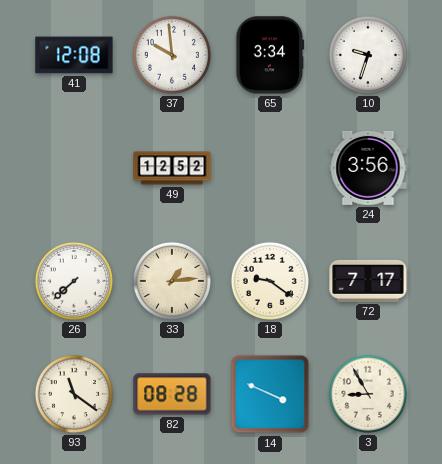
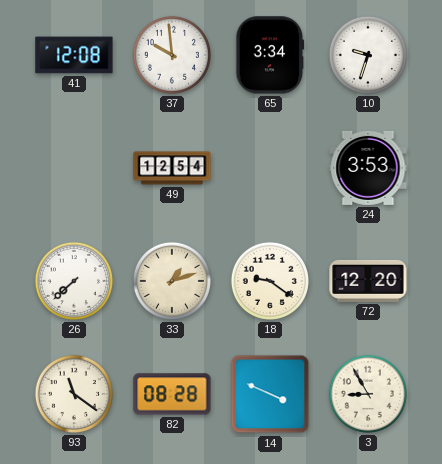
49: 12:52 -> 12:54
24: 3:56 -> 3:53
33: 1:14 -> 1:12
72: 7:17 -> 12:20
